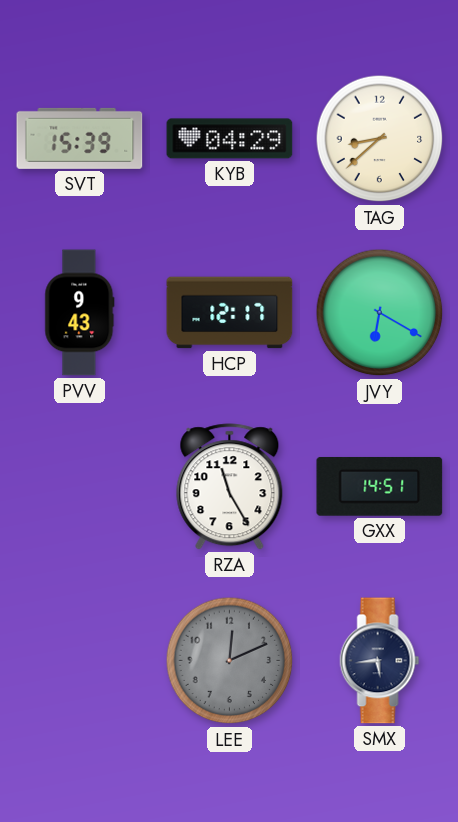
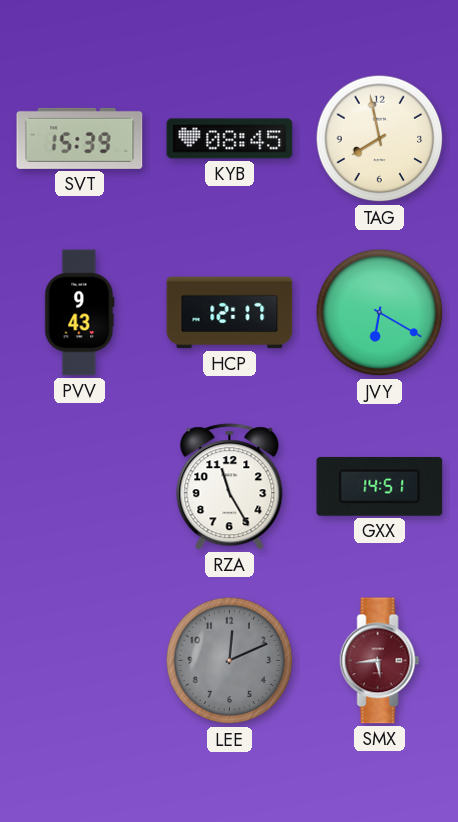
KYB: 04:29 -> 08:45
TAG: 8:38 -> 7:58
SMX dial: navy -> burgundy
